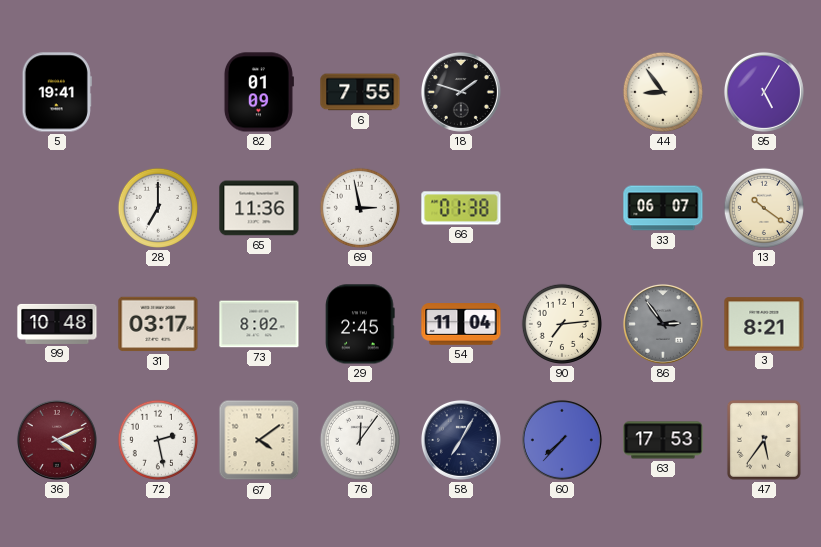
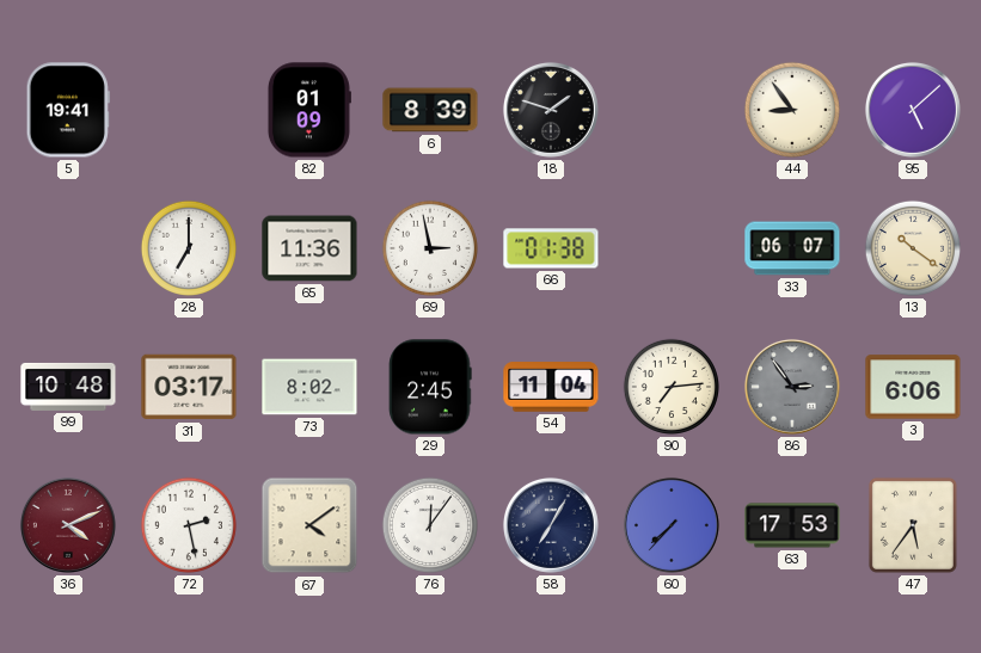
6: 7:55 -> 8:39
95: 5:05 -> 5:08
3: 8:21 -> 6:06
